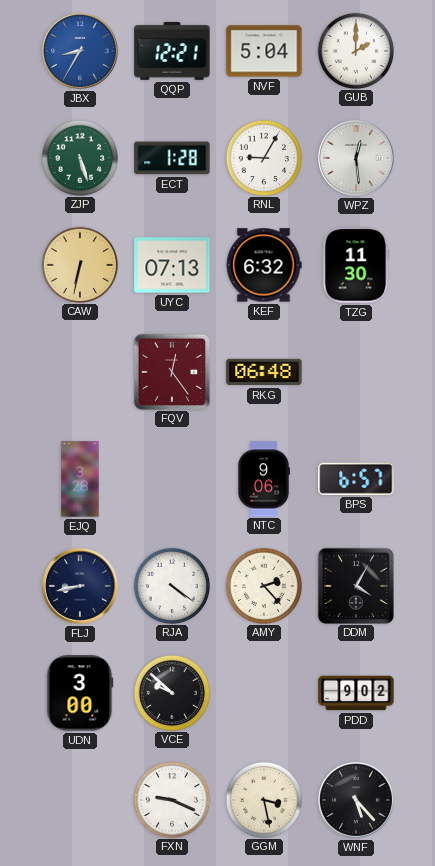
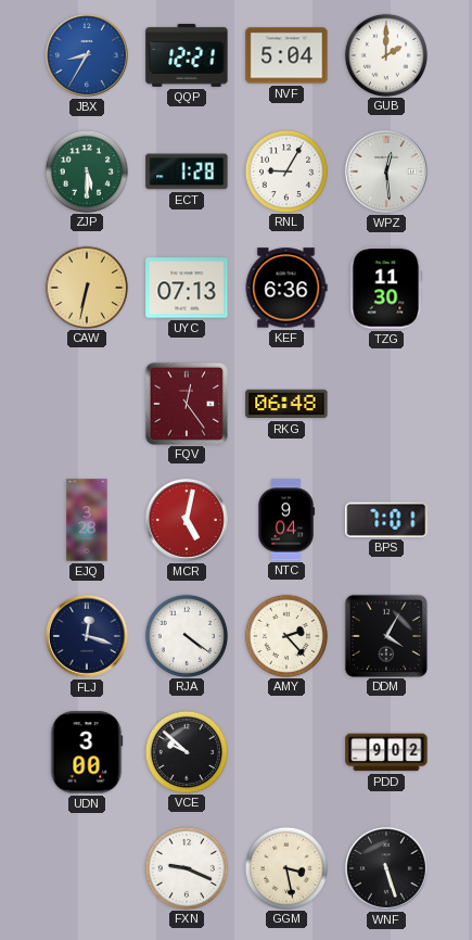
ZJP: 5:27 -> 5:30
KEF: 6:32 -> 6:36
MCR: none -> 5:02
NTC: 9:06 -> 9:04
BPS: 6:57 -> 7:01
FLJ: 8:43 -> 12:18
WNF: 5:23 -> 5:27
